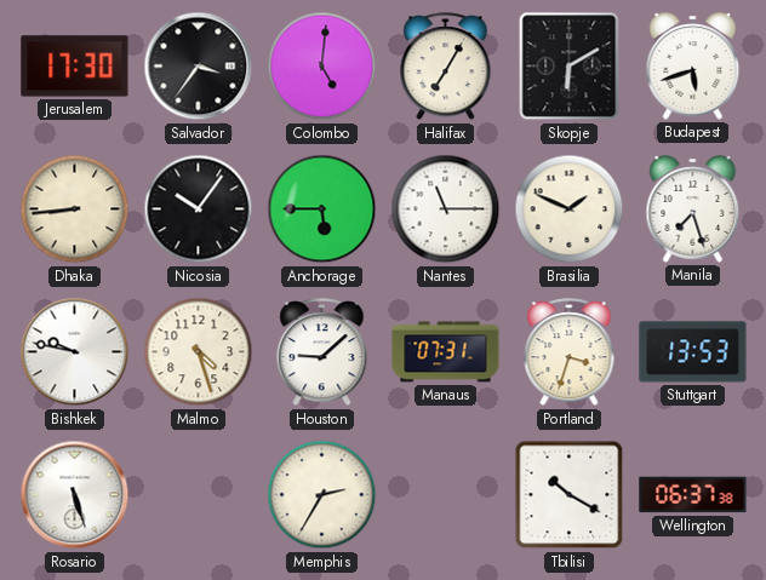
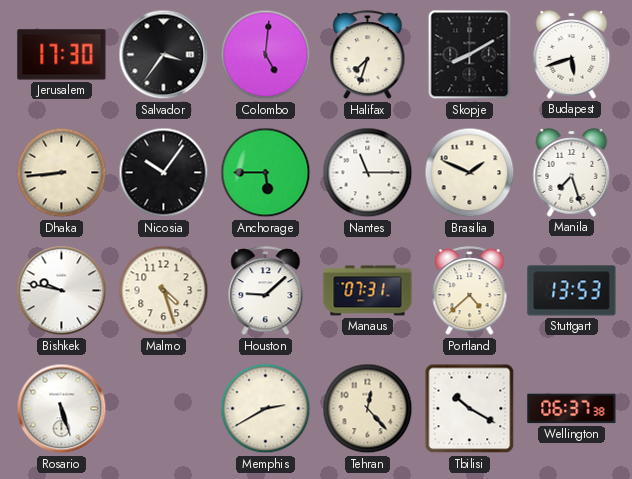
Halifax: 7:05 -> 7:33
Skopje: 6:10 -> 8:10
Portland: 3:33 -> 4:38
Memphis: 2:35 -> 2:40
Tehran: none -> 12:23
